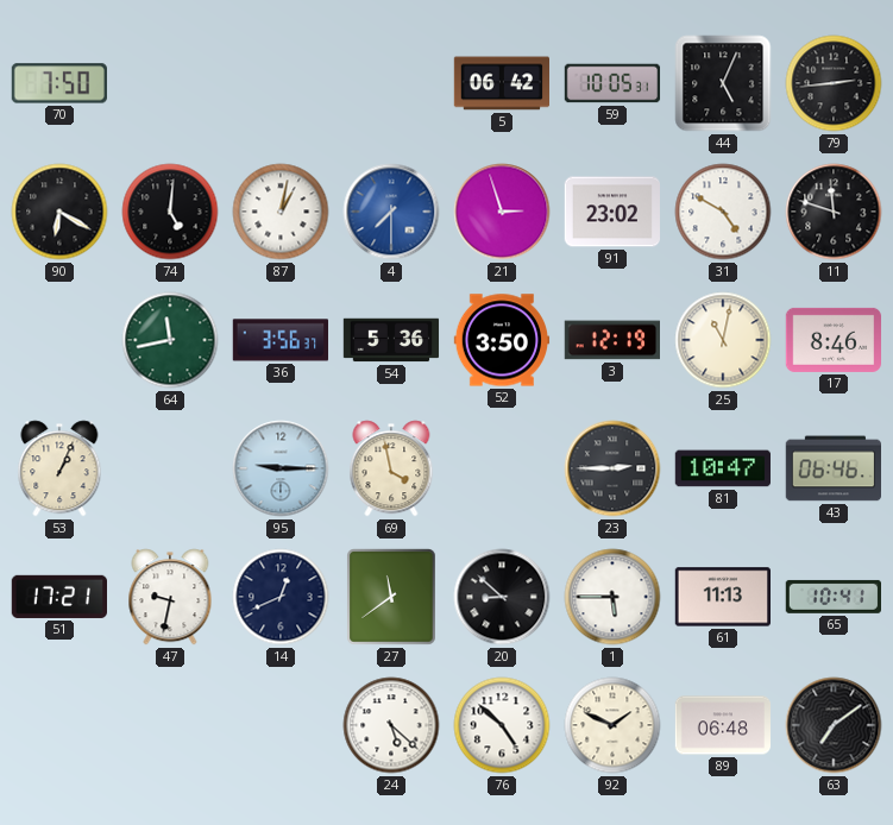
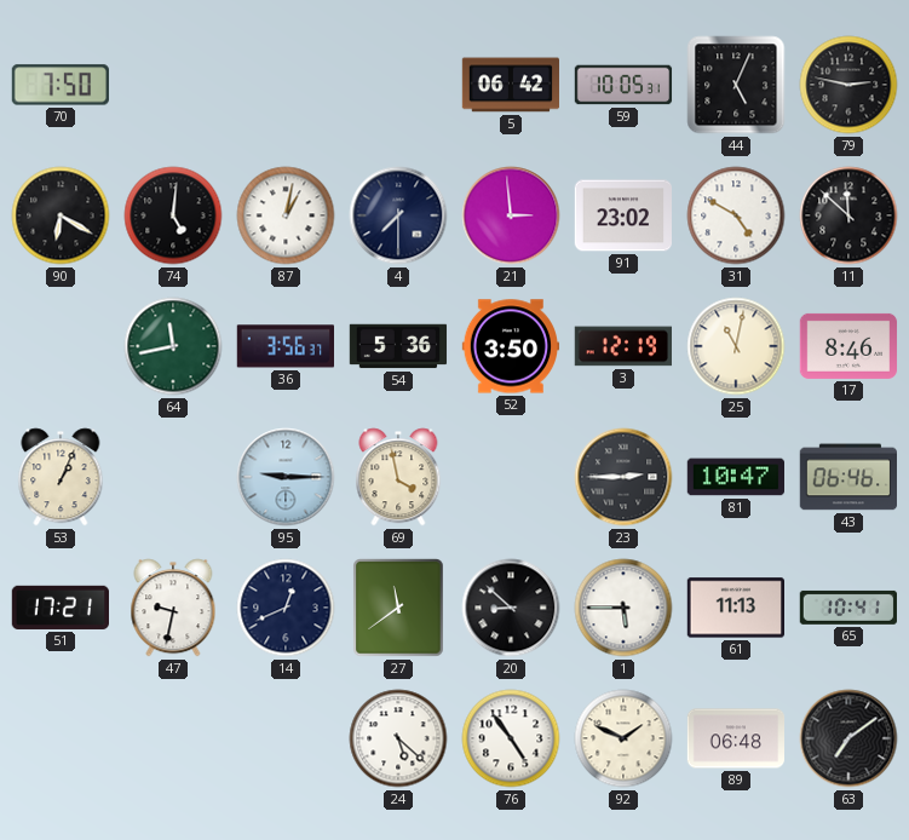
79: 2:44 -> 2:47
4 dial: blue -> navy
21: 2:57 -> 2:59
11: 11:48 -> 11:52
76: 4:52 -> 4:54
